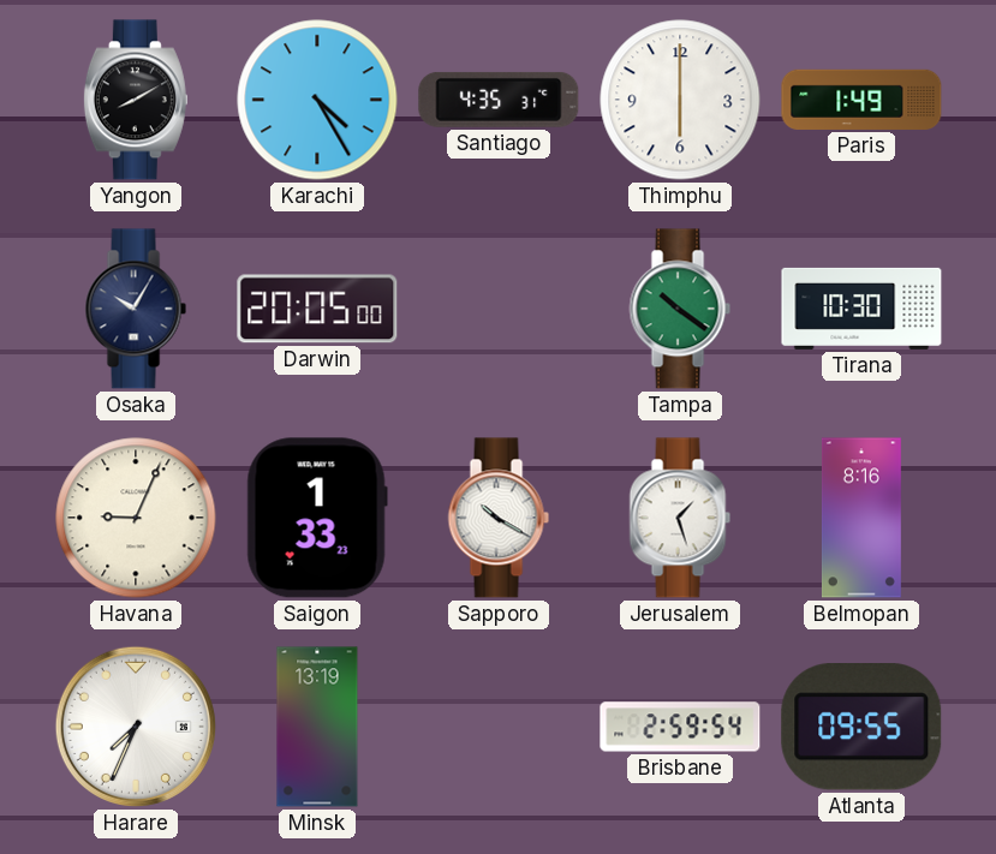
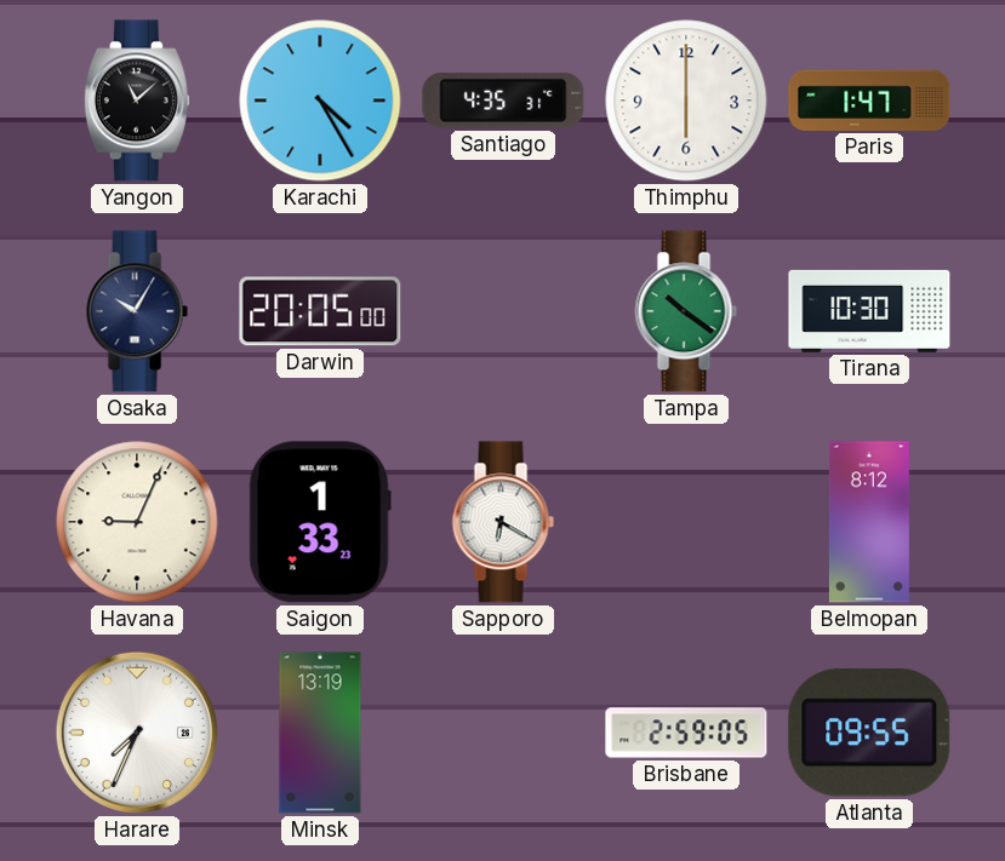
Yangon: 8:10 -> 11:08
Paris: 1:49 -> 1:47
Sapporo: 10:20 -> 6:20
Jerusalem: 1:27 -> none
Belmopan: 8:16 -> 8:12
Brisbane: 2:59:54 -> 2:59:05
